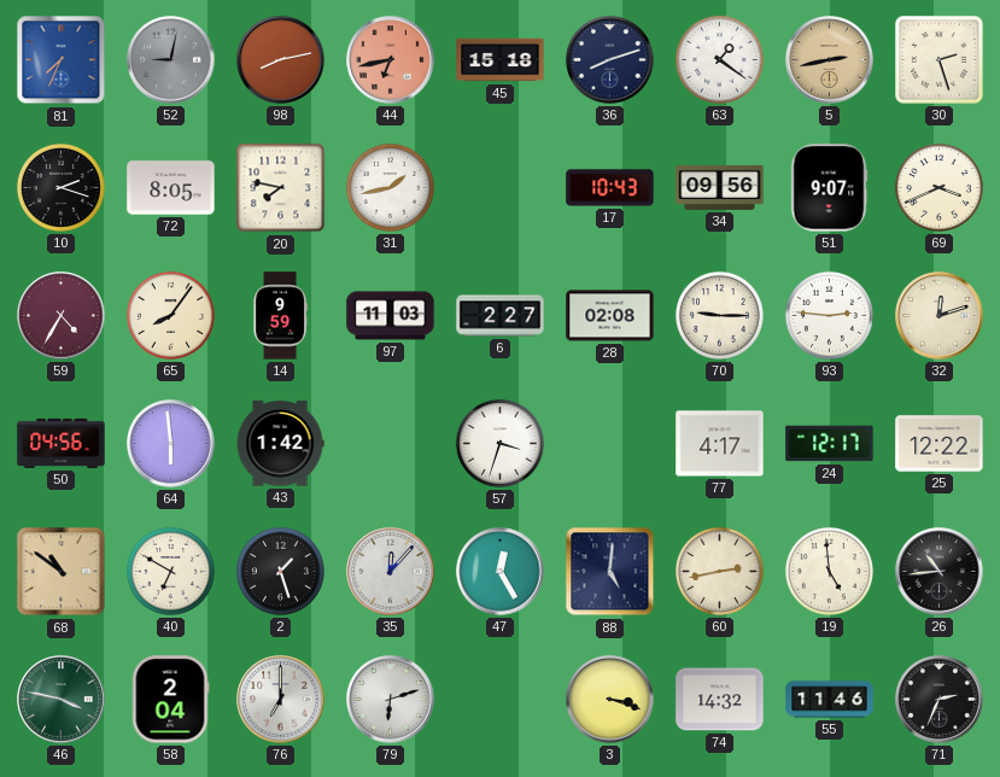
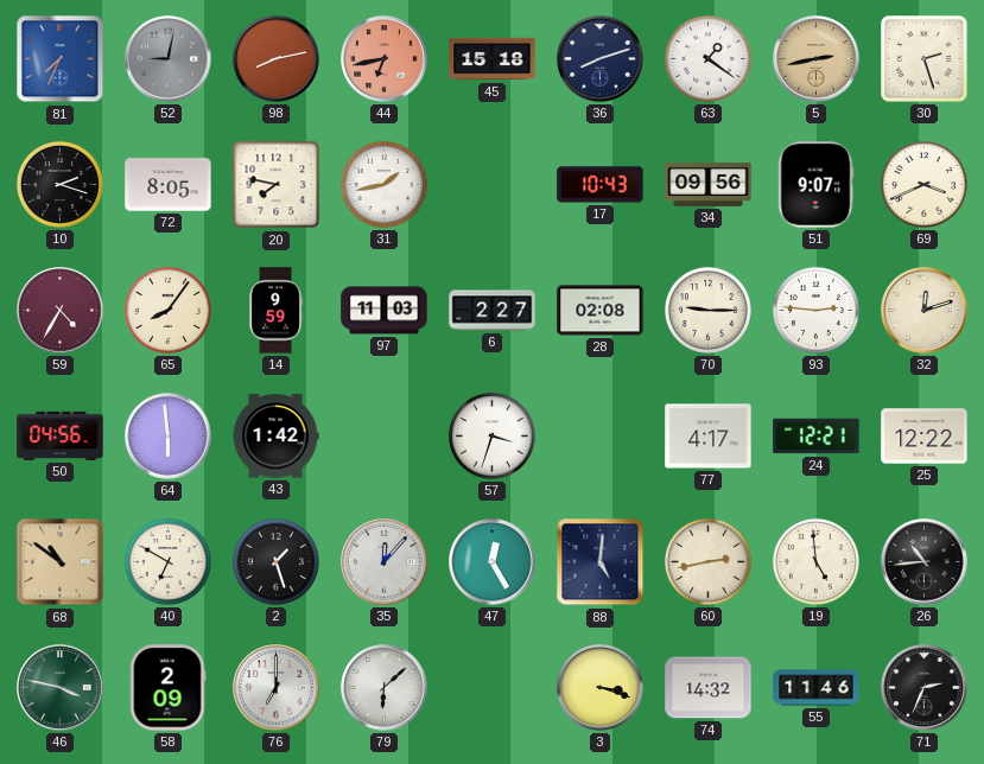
24: 12:17 -> 12:21
58: 2:04 -> 2:09
79: 6:12 -> 6:08
